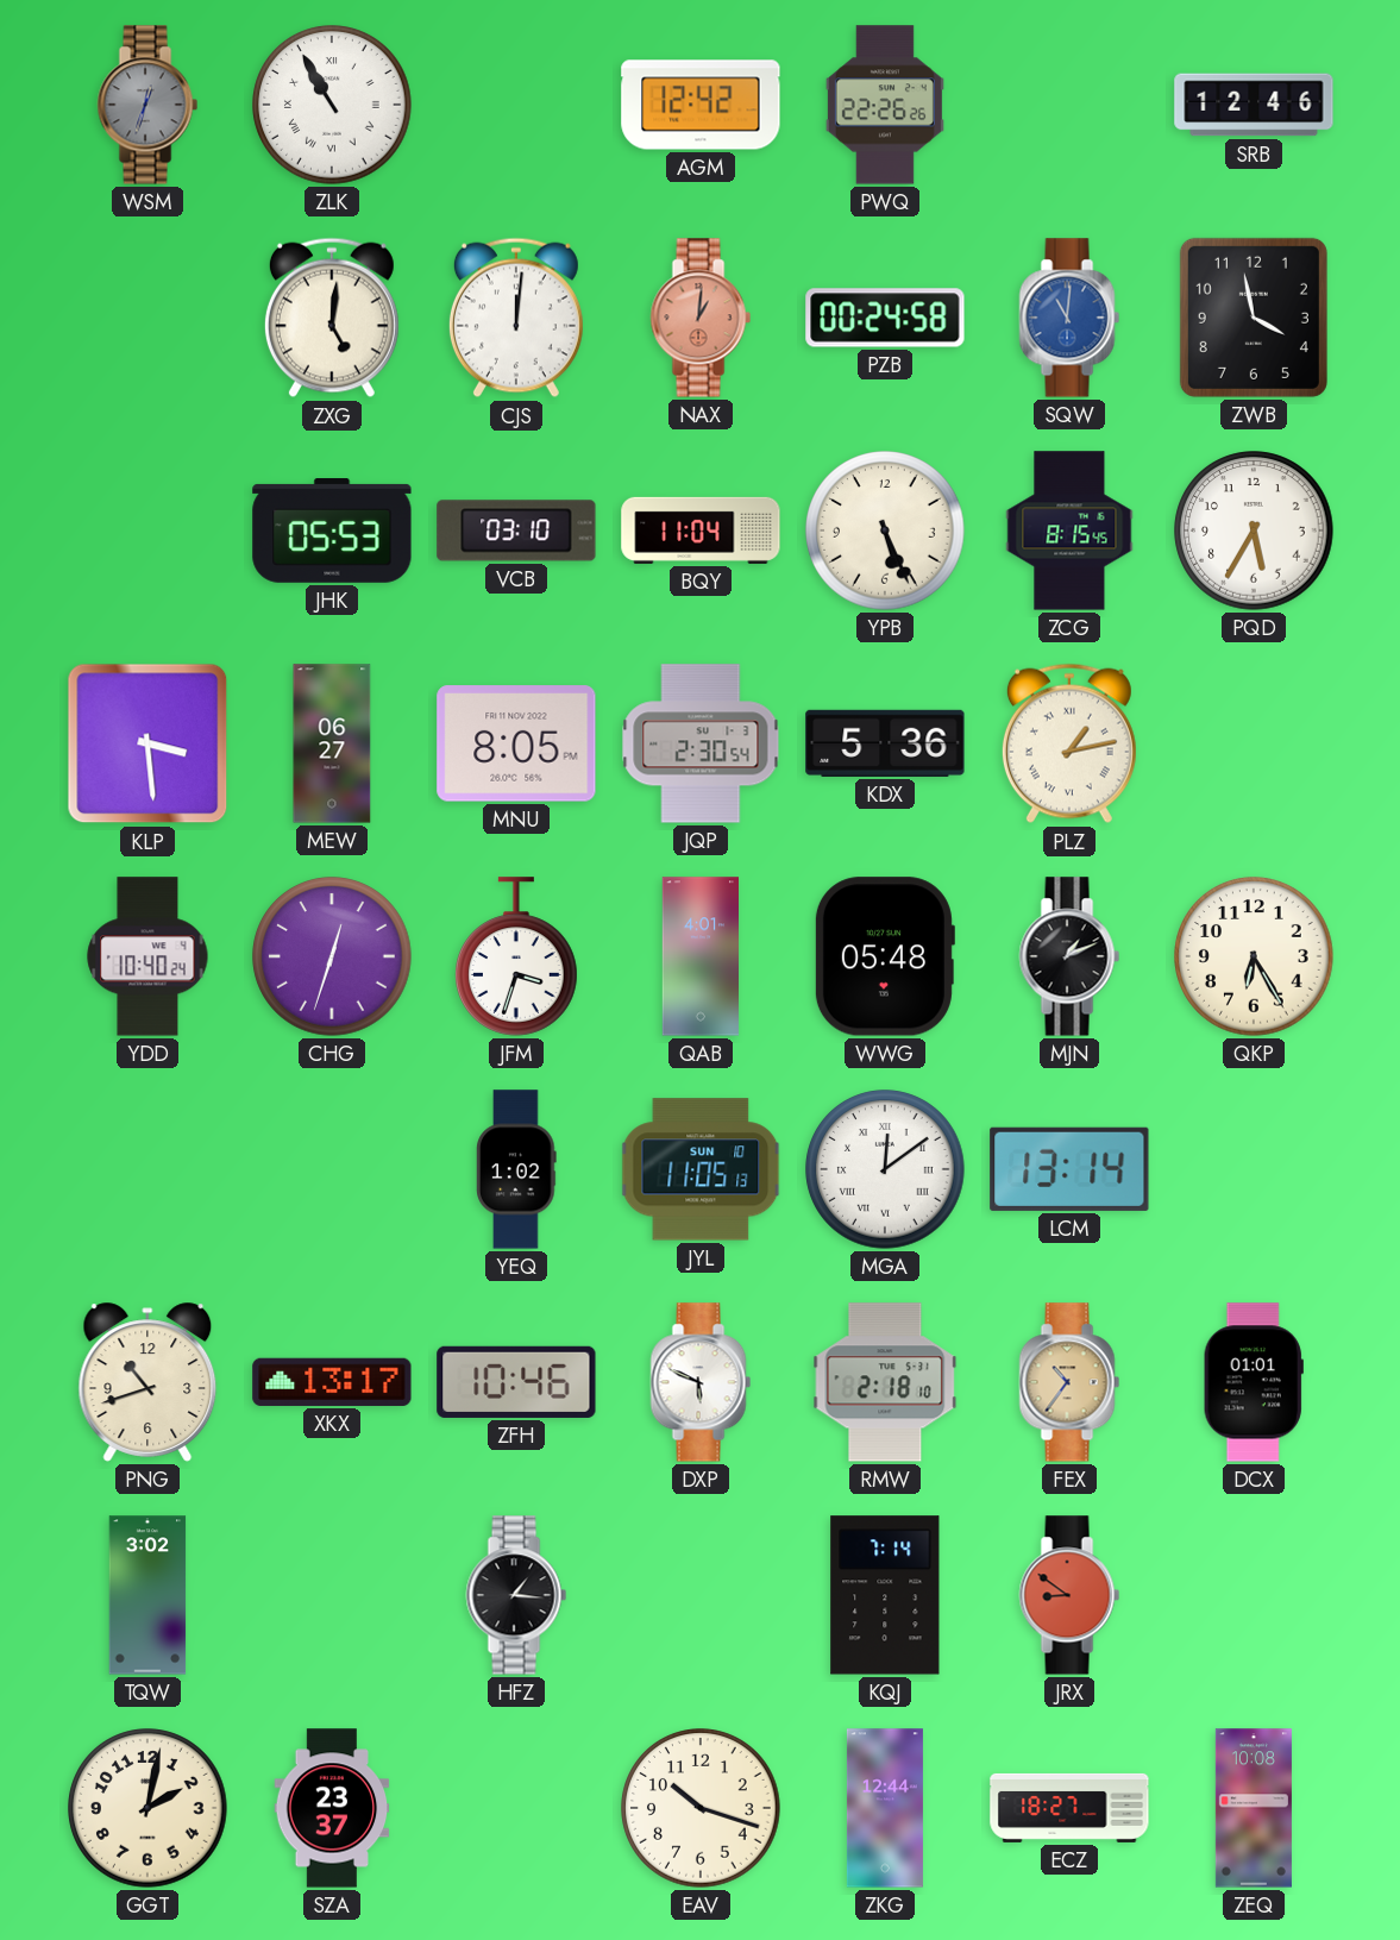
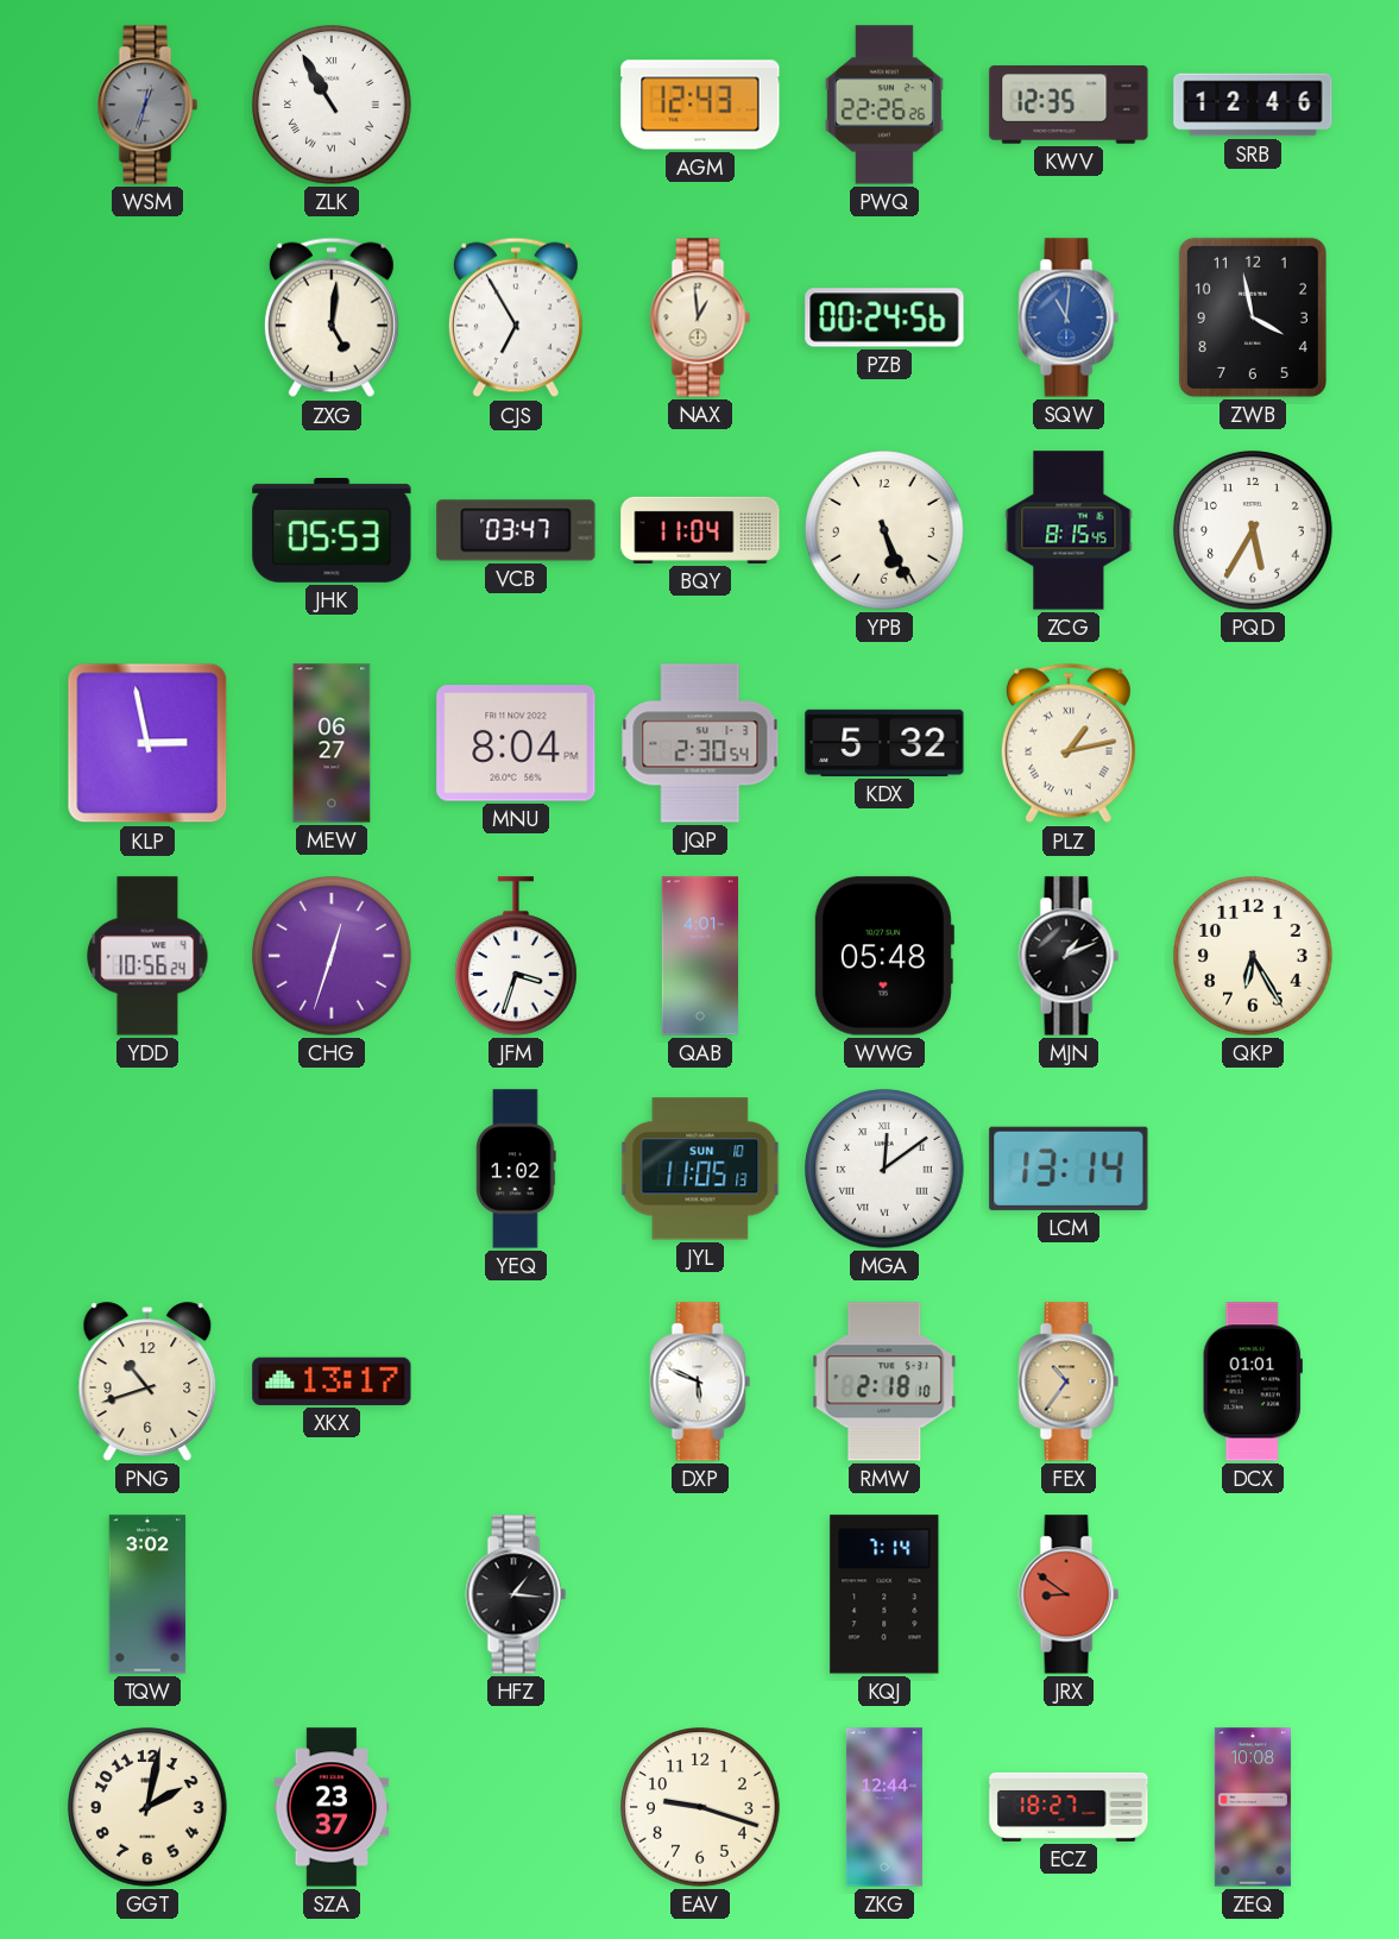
AGM: 12:42 -> 12:43
KWV: none -> 12:35
CJS: 12:01 -> 6:55
NAX: 1:01 -> 12:59
NAX dial: salmon -> cream
PZB: 00:24:58 -> 00:24:56
VCB: 03:10 -> 03:47
KLP: 3:29 -> 2:58
MNU: 8:05 -> 8:04
KDX: 5:36 -> 5:32
YDD: 10:40 -> 10:56
ZFH: 10:46 -> none
EAV: 10:18 -> 9:18
